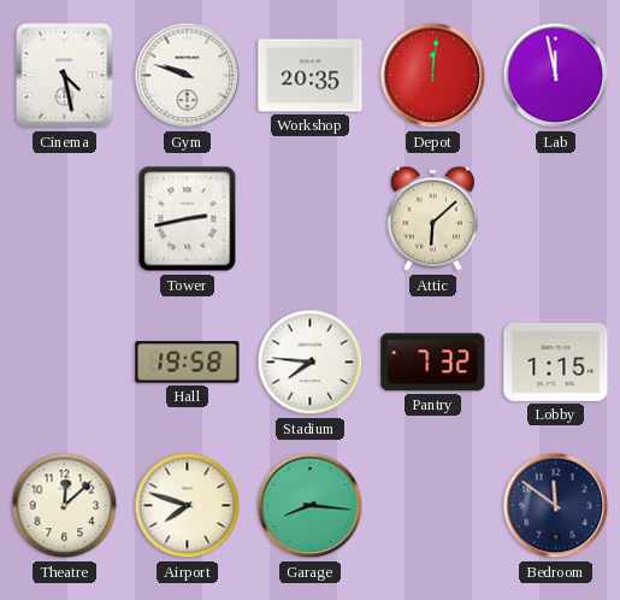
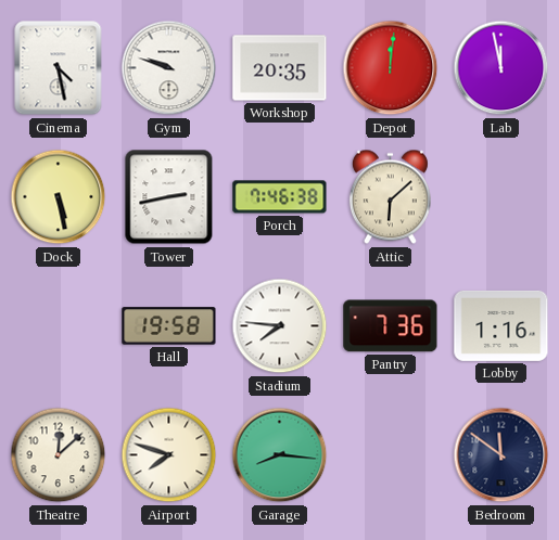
Dock: none -> 5:28
Porch: none -> 7:46
Pantry: 7:32 -> 7:36
Lobby: 1:15 -> 1:16
